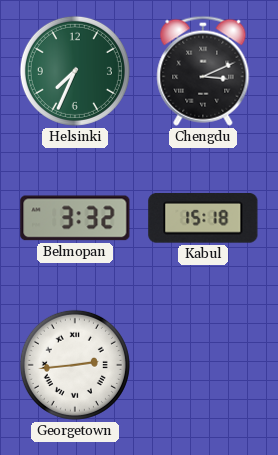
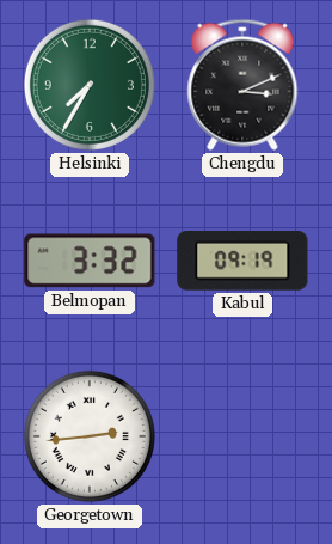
Helsinki: 7:34 -> 7:35
Kabul: 15:18 -> 09:19
